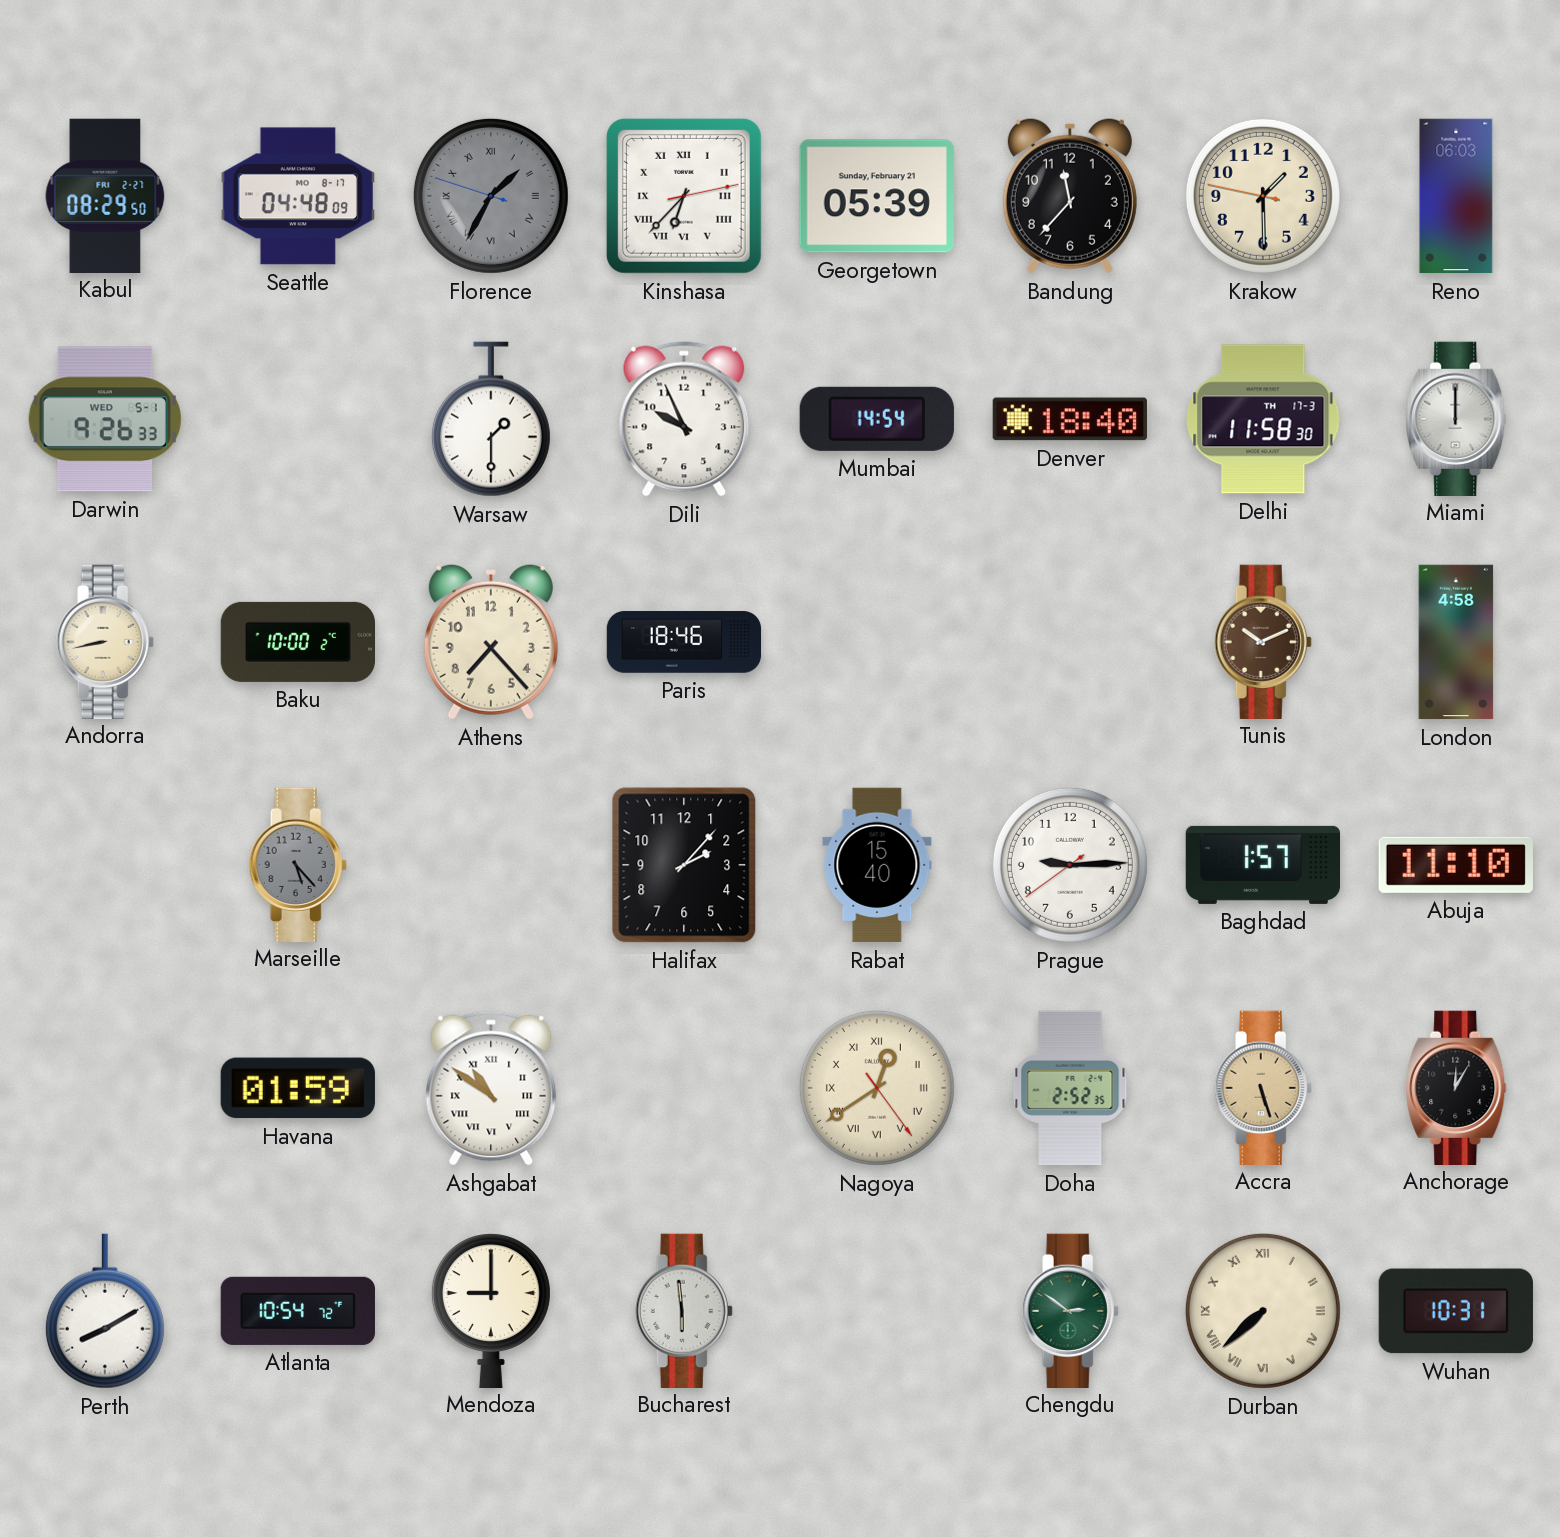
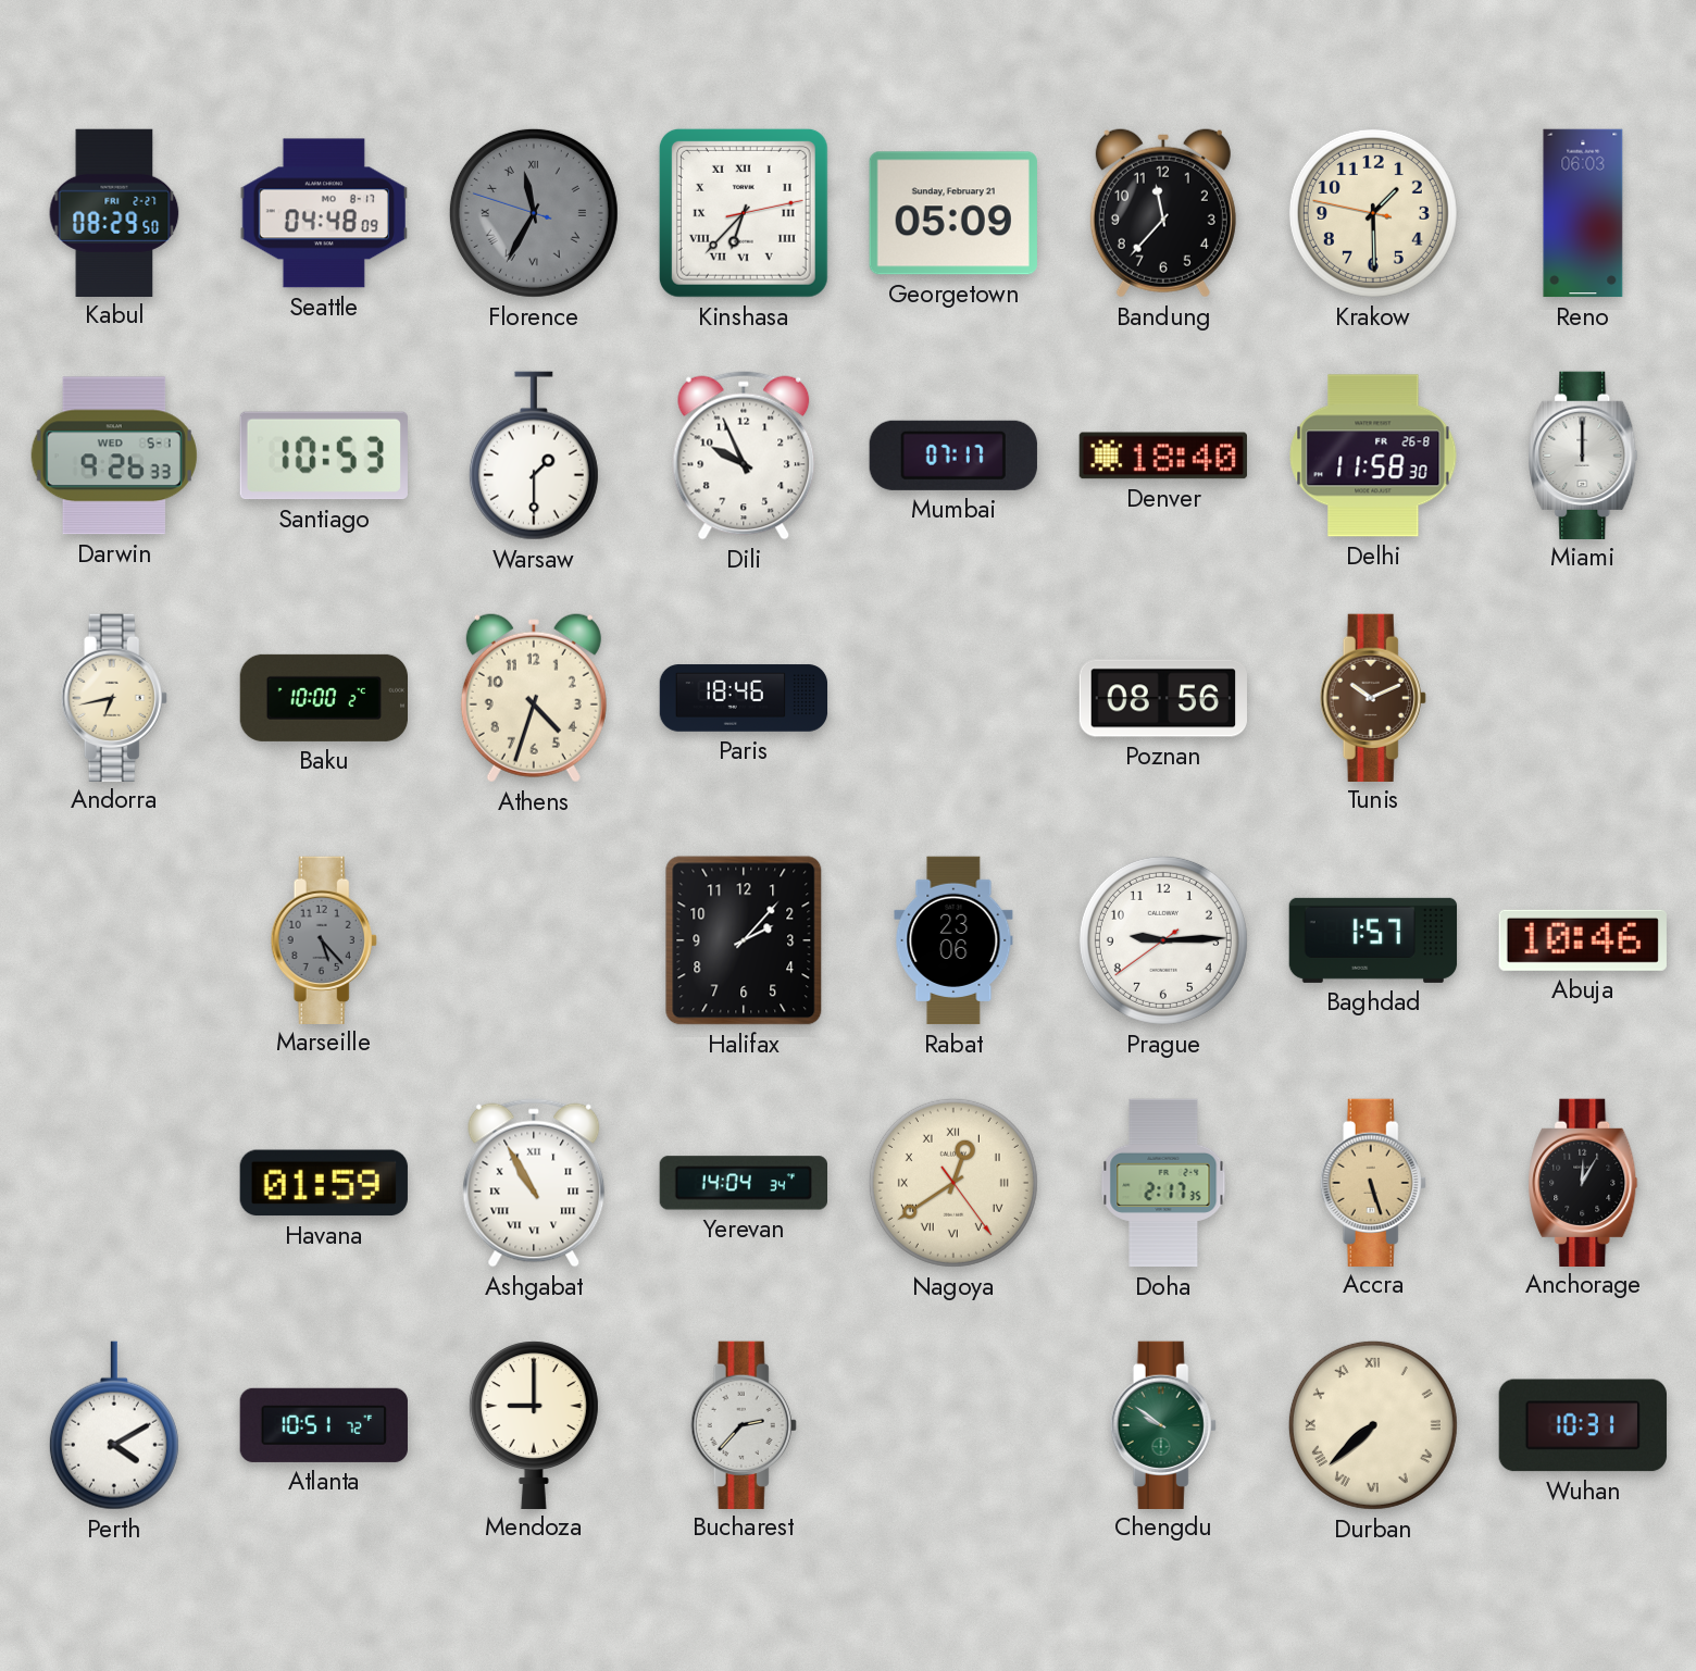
Florence: 1:34 -> 11:34
Georgetown: 05:39 -> 05:09
Santiago: none -> 10:53
Mumbai: 14:54 -> 07:17
Delhi date: TH 17-3 -> FR 26-8
Andorra: 8:43 -> 6:43
Athens: 7:23 -> 4:33
Poznan: none -> 08:56
London: 4:58 -> none
Rabat: 15:40 -> 23:06
Abuja: 11:10 -> 10:46
Ashgabat: 10:51 -> 10:55
Yerevan: none -> 14:04
Doha: 2:52 -> 2:17
Perth: 8:10 -> 4:10
Atlanta: 10:54 -> 10:51
Bucharest: 5:59 -> 2:37
Chengdu: 2:51 -> 9:51
